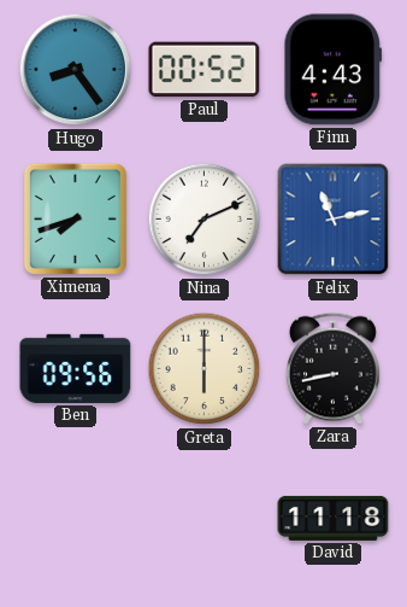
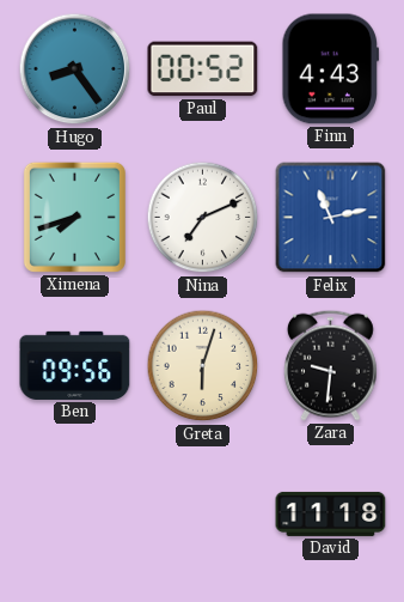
Greta: 6:00 -> 6:03
Zara: 8:43 -> 9:31
